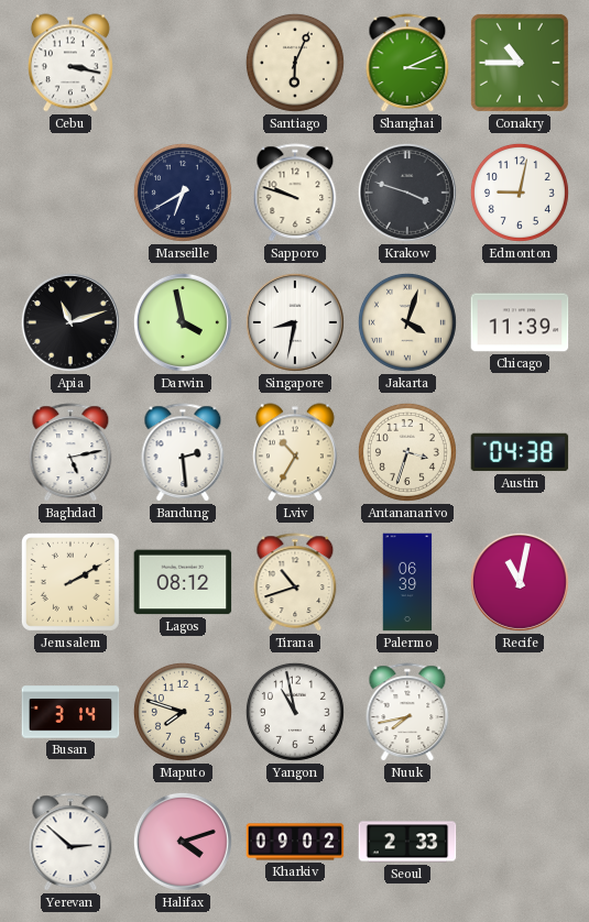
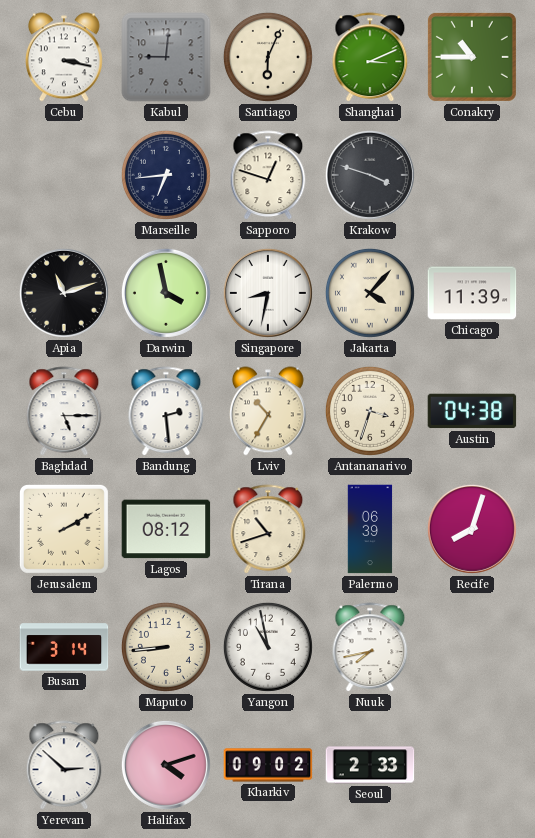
Kabul: none -> 9:01
Marseille: 6:40 -> 6:44
Sapporo: 9:48 -> 12:48
Edmonton: 9:02 -> none
Jakarta: 4:03 -> 4:07
Baghdad: 5:13 -> 5:15
Recife: 11:02 -> 8:03
Maputo: 7:48 -> 8:44
